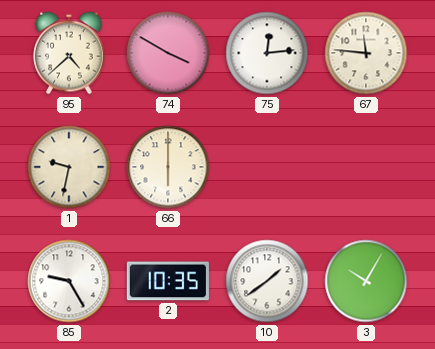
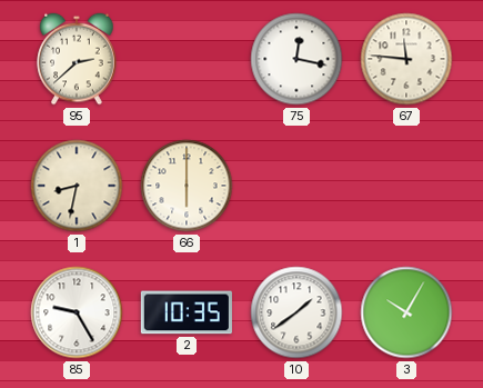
95: 4:38 -> 2:38
74: 3:50 -> none
75: 12:14 -> 12:17
1: 9:32 -> 8:32
